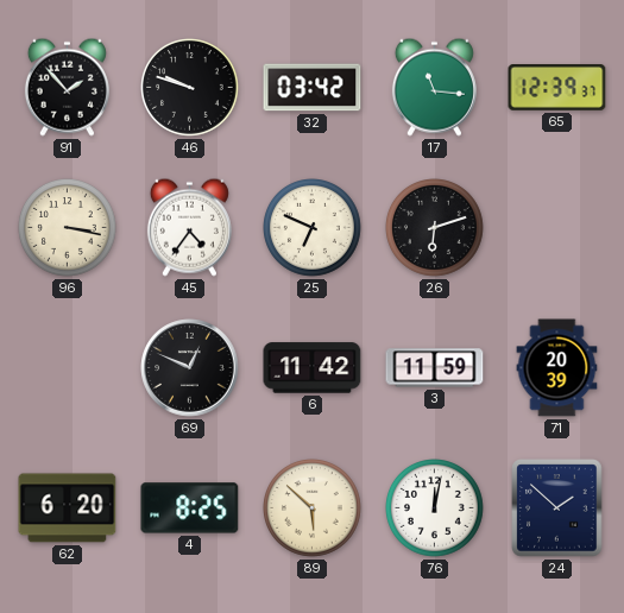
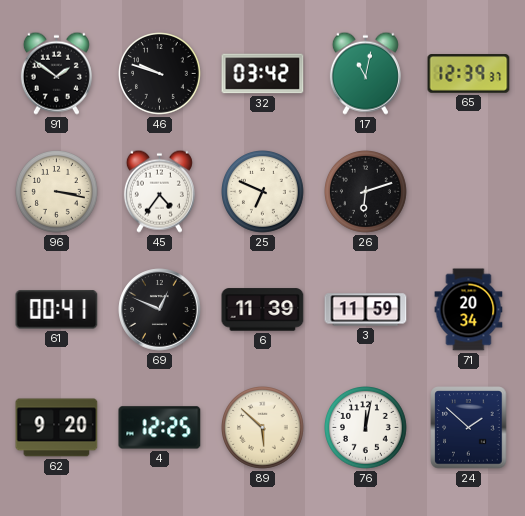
91: 1:53 -> 1:51
17: 11:16 -> 11:02
61: none -> 00:41
6: 11:42 -> 11:39
71: 20:39 -> 20:34
62: 6:20 -> 9:20
4: 8:25 -> 12:25
